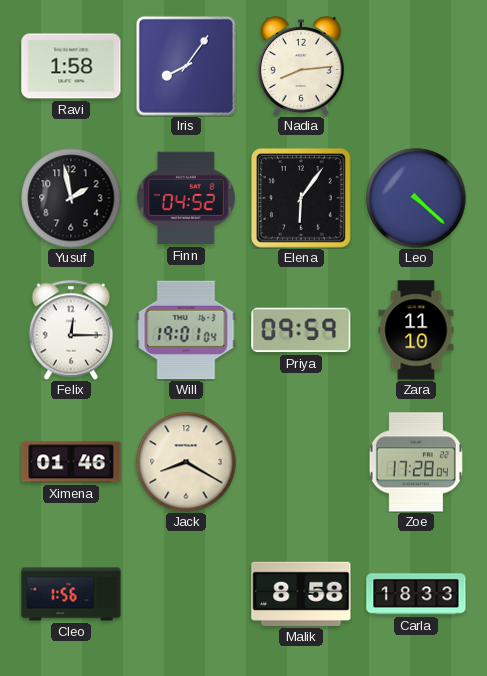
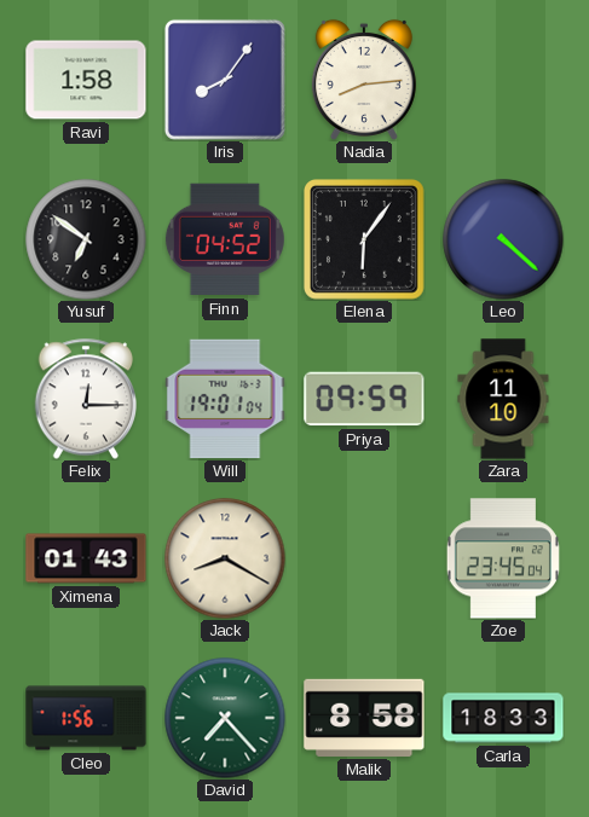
Yusuf: 1:58 -> 6:51
Ximena: 01:46 -> 01:43
Zoe: 17:28 -> 23:45
David: none -> 7:23
